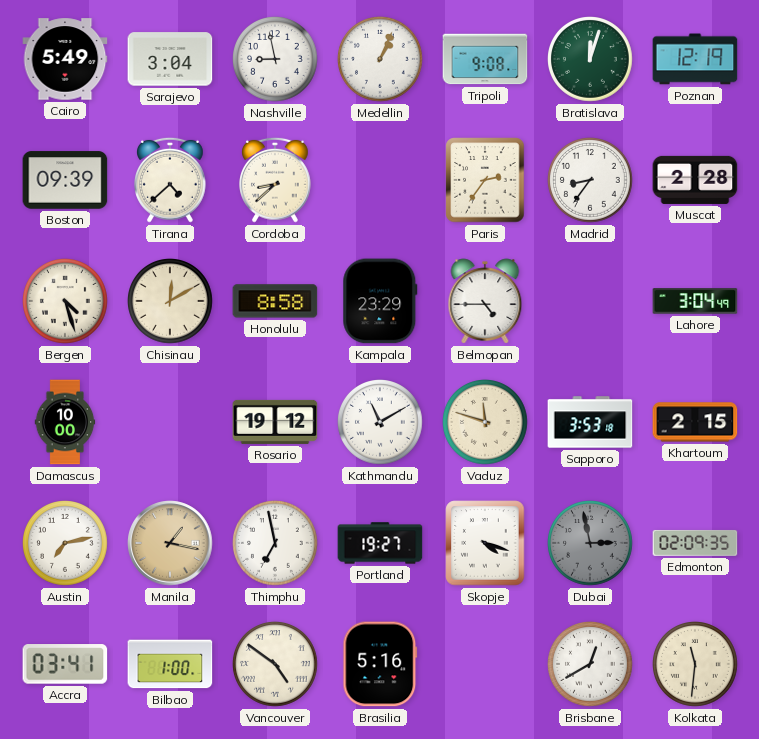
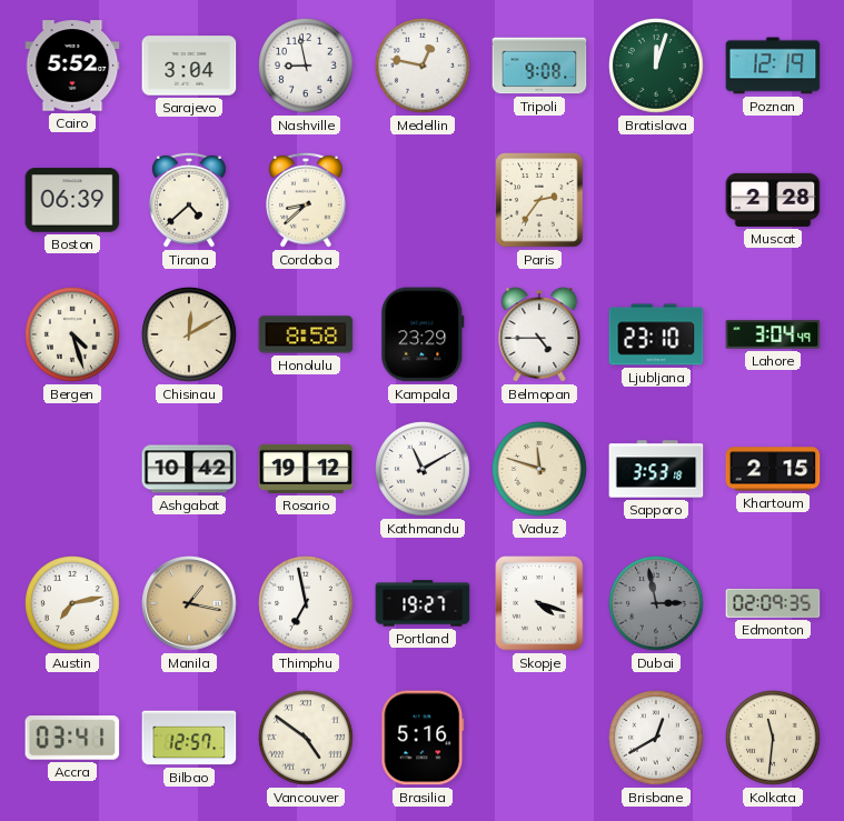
Cairo: 5:49 -> 5:52
Medellin: 1:04 -> 12:47
Boston: 09:39 -> 06:39
Madrid: 8:36 -> none
Ljubljana: none -> 23:10
Damascus: 10:00 -> none
Ashgabat: none -> 10:42
Bilbao: 1:00 -> 12:57
